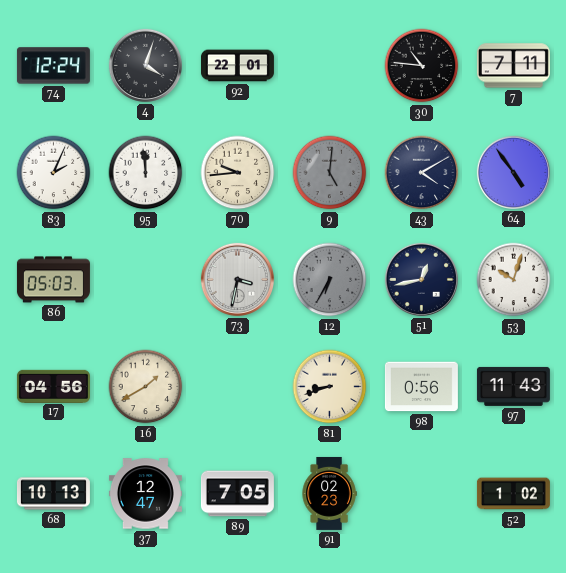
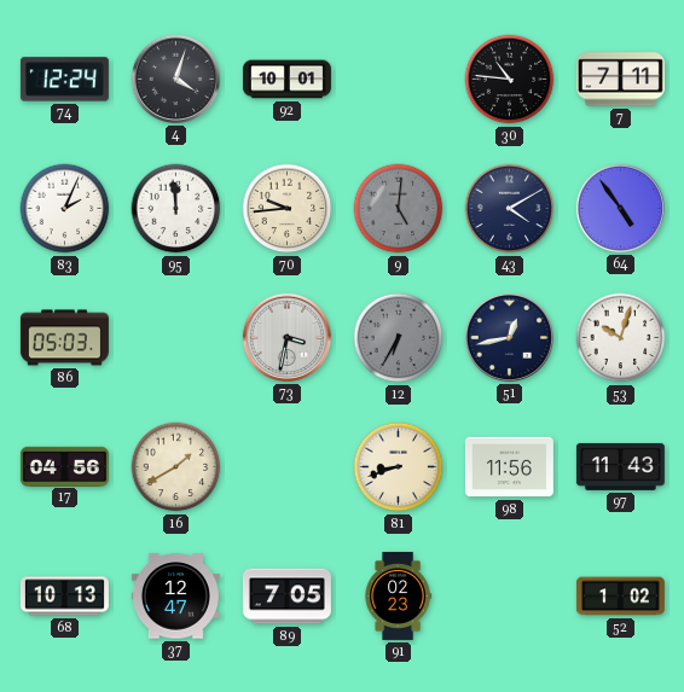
92: 22:01 -> 10:01
98: 0:56 -> 11:56
